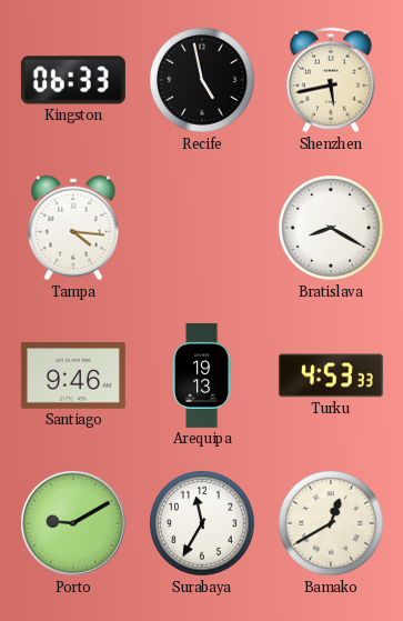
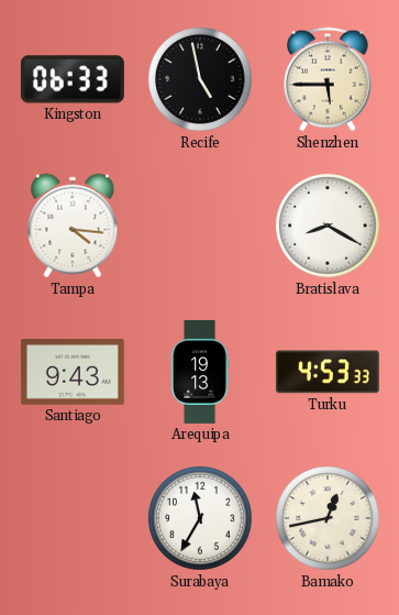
Shenzhen: 5:43 -> 5:45
Santiago: 9:46 -> 9:43
Porto: 9:10 -> none
Bamako: 12:40 -> 12:43
